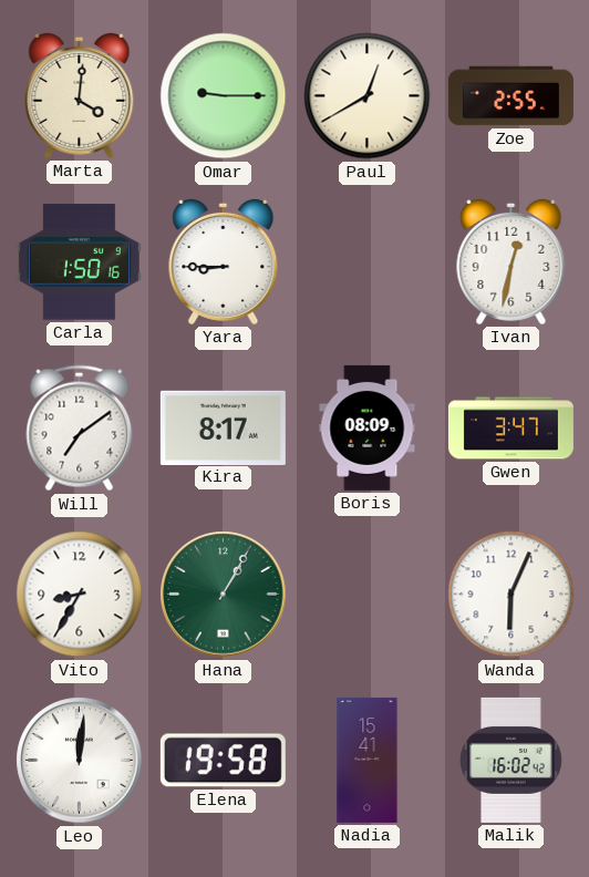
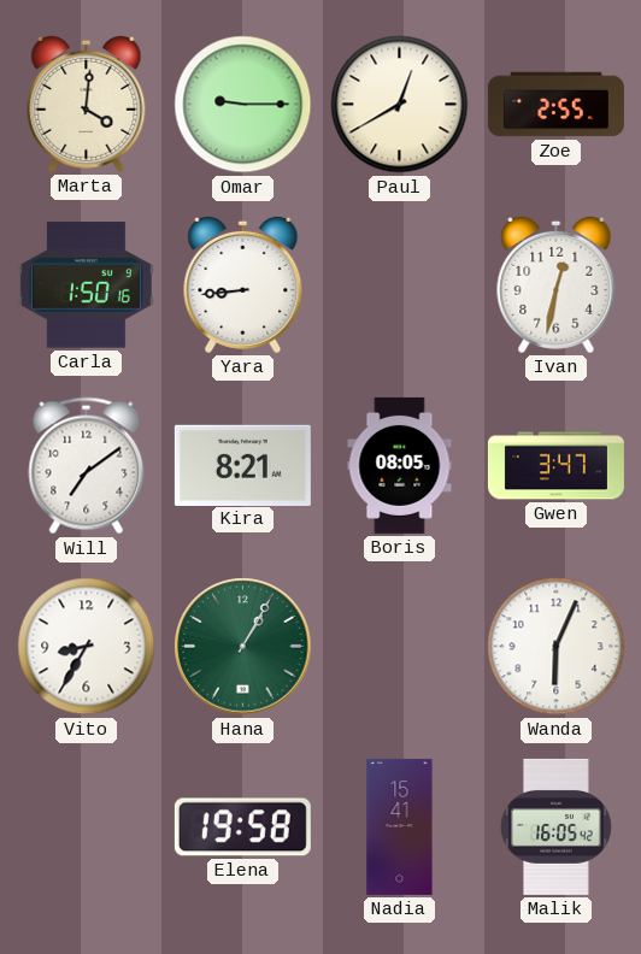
Yara: 8:45 -> 8:44
Kira: 8:17 -> 8:21
Boris: 08:09 -> 08:05
Leo: 12:01 -> none
Malik: 16:02 -> 16:05
